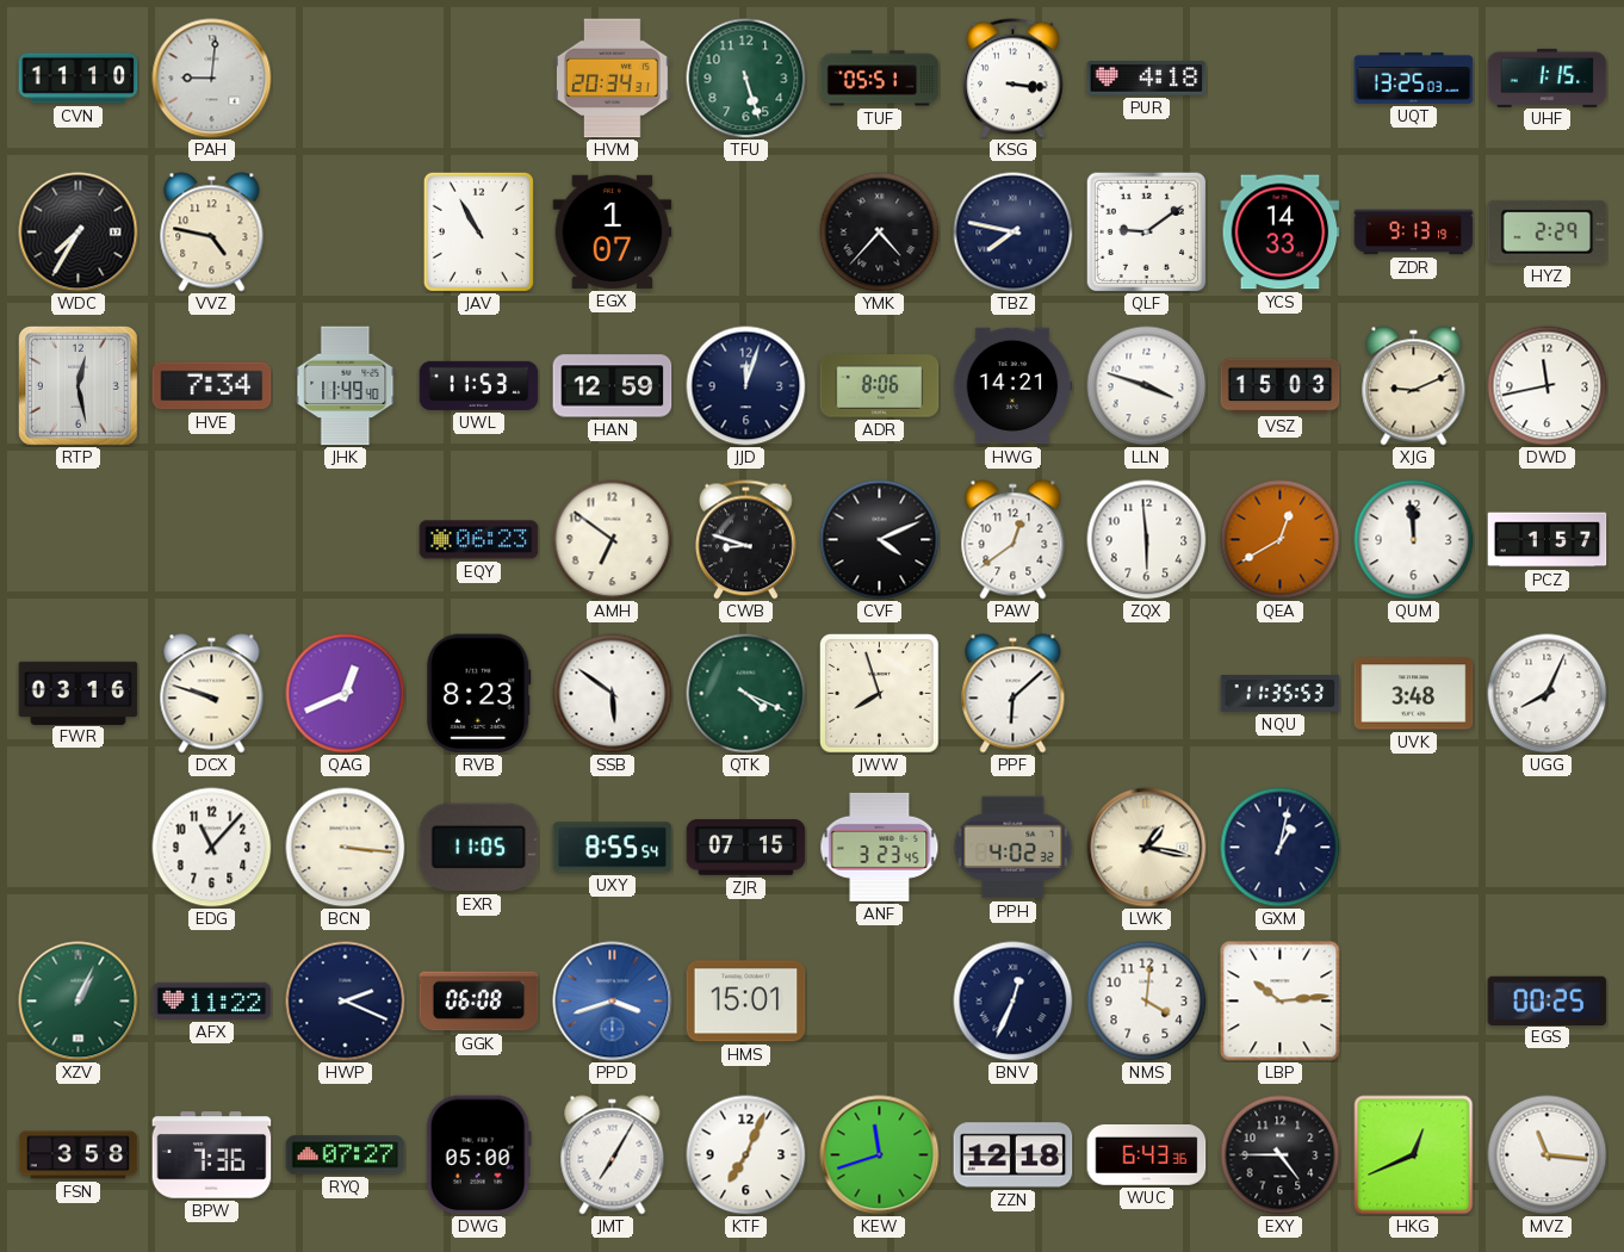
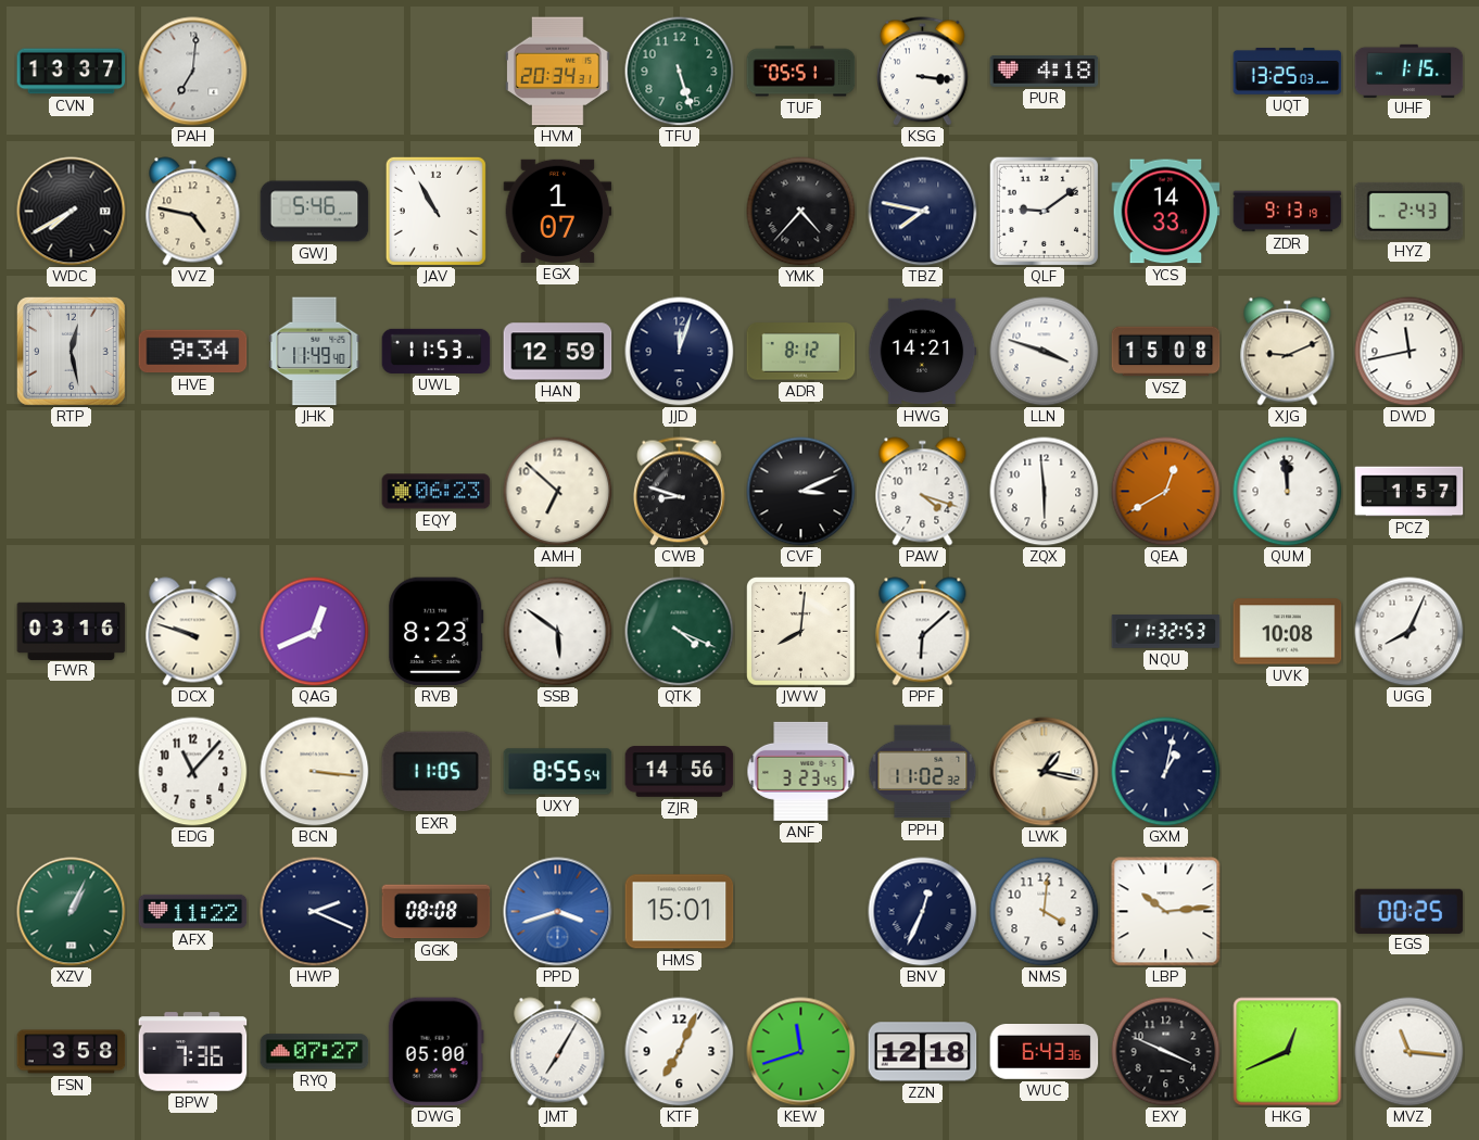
CVN: 11:10 -> 13:37
PAH: 9:01 -> 7:01
WDC: 7:35 -> 7:40
GWJ: none -> 5:46
HYZ: 2:29 -> 2:43
HVE: 7:34 -> 9:34
ADR: 8:06 -> 8:12
VSZ: 15:03 -> 15:08
AMH: 6:51 -> 6:52
CVF: 4:11 -> 3:11
PAW: 12:39 -> 4:18
JWW: 7:57 -> 8:01
NQU: 11:35 -> 11:32
UVK: 3:48 -> 10:08
ZJR: 07:15 -> 14:56
PPH: 4:02 -> 11:02
GGK: 06:08 -> 08:08
EXY: 4:45 -> 3:49
